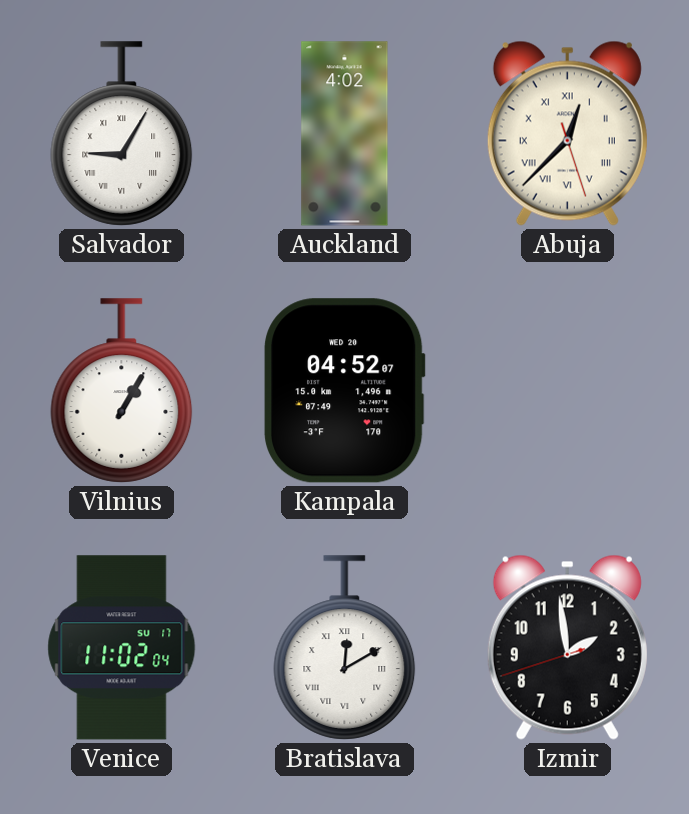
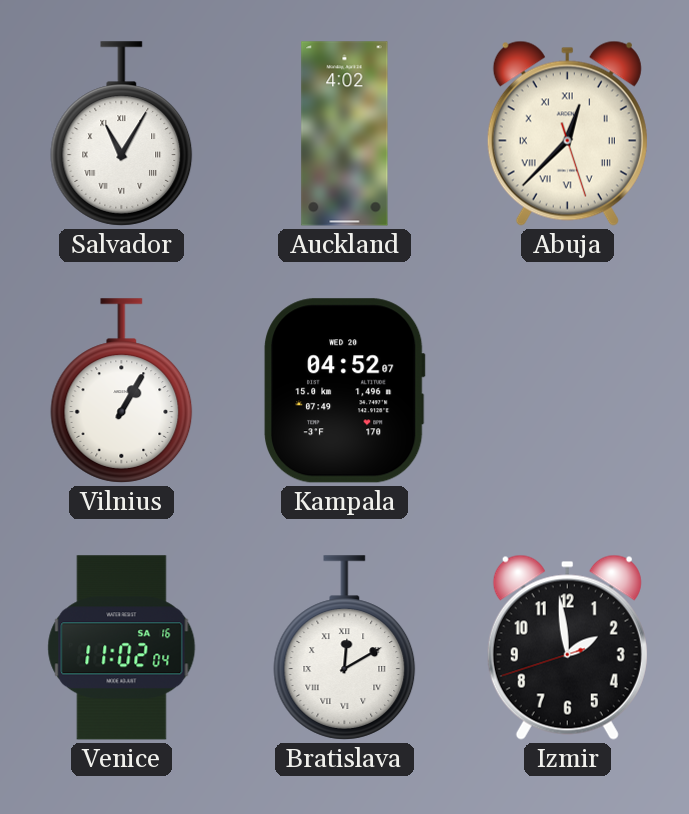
Salvador: 9:05 -> 11:05
Venice date: SU 17 -> SA 16
